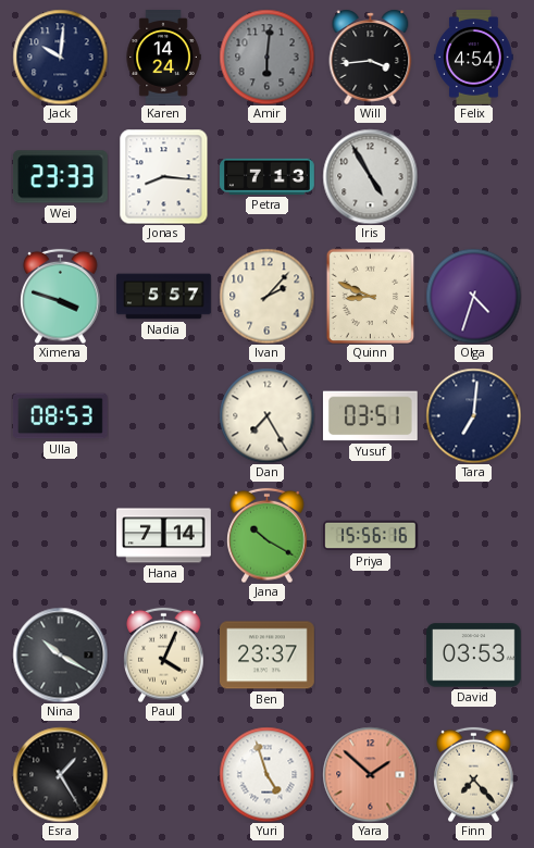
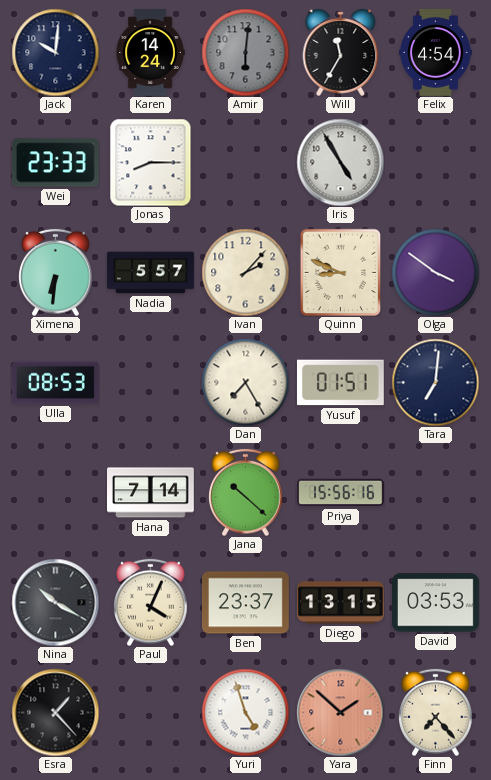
Will: 3:44 -> 11:35
Jonas: 8:16 -> 8:15
Petra: 7:13 -> none
Ximena: 3:48 -> 6:31
Olga: 4:33 -> 3:51
Yusuf: 03:51 -> 01:51
Jana: 10:20 -> 10:22
Diego: none -> 13:15
Esra: 1:25 -> 1:23
